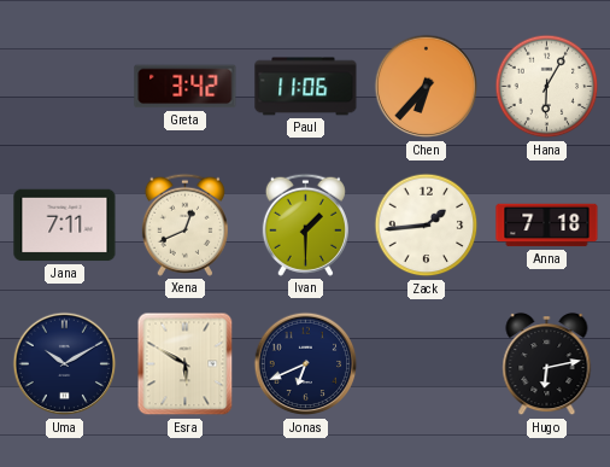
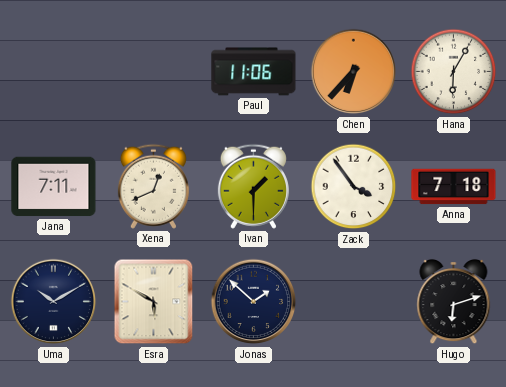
Greta: 3:42 -> none
Zack: 1:44 -> 3:54
Jonas: 6:41 -> 1:52
Hugo: 6:13 -> 6:12
